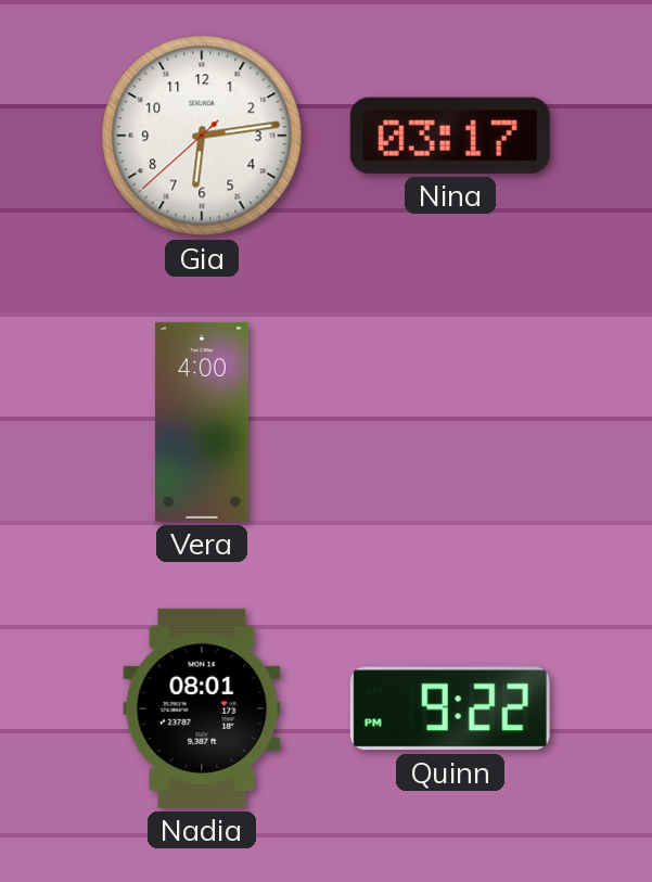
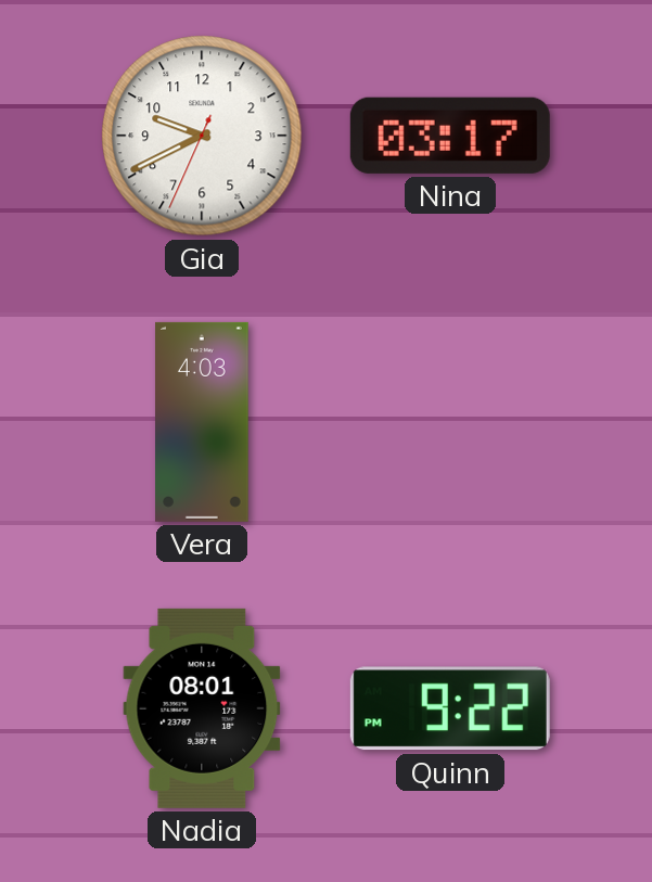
Gia: 6:13 -> 9:40
Vera: 4:00 -> 4:03
